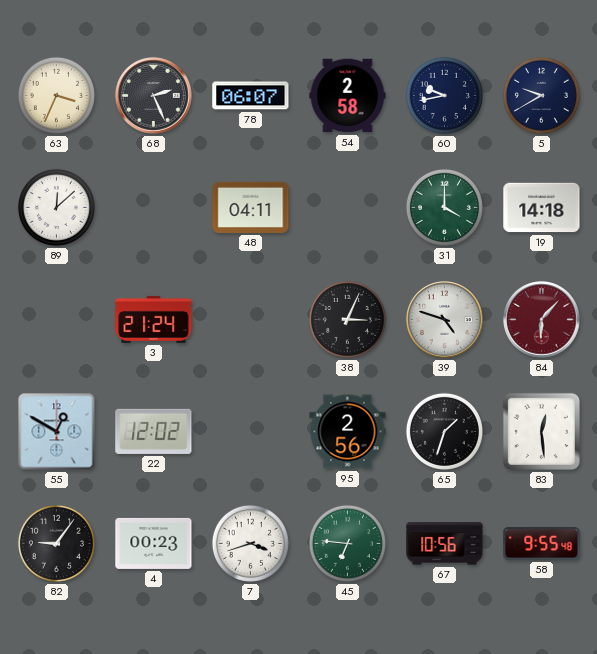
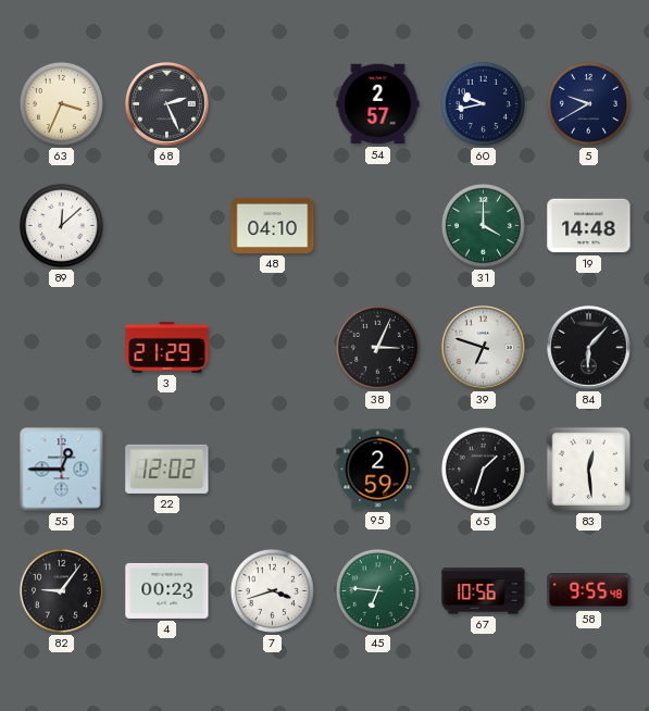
78: 06:07 -> none
54: 2:58 -> 2:57
48: 04:11 -> 04:10
19: 14:18 -> 14:48
3: 21:24 -> 21:29
39: 4:48 -> 6:48
84 dial: burgundy -> black
55: 12:50 -> 12:45
95: 2:56 -> 2:59
